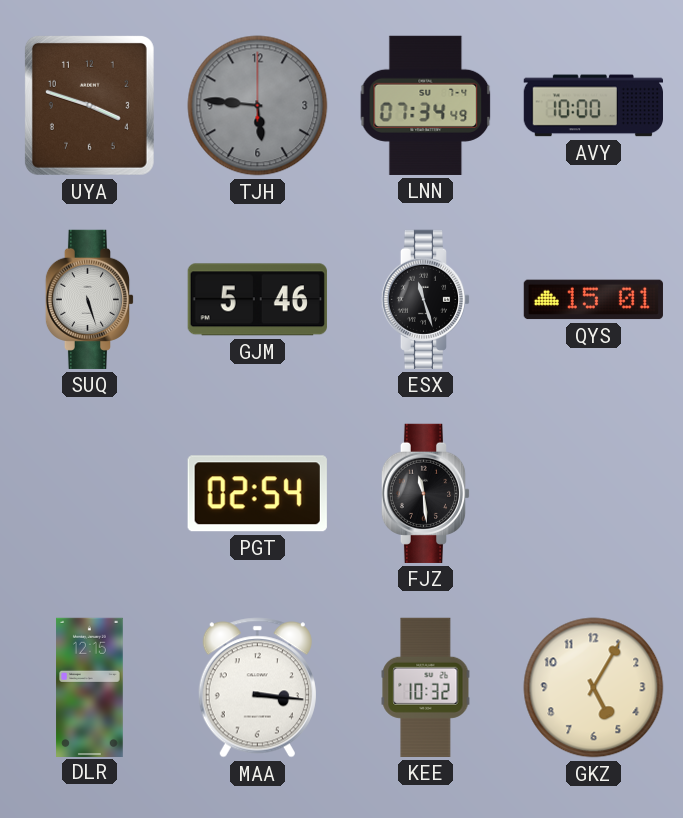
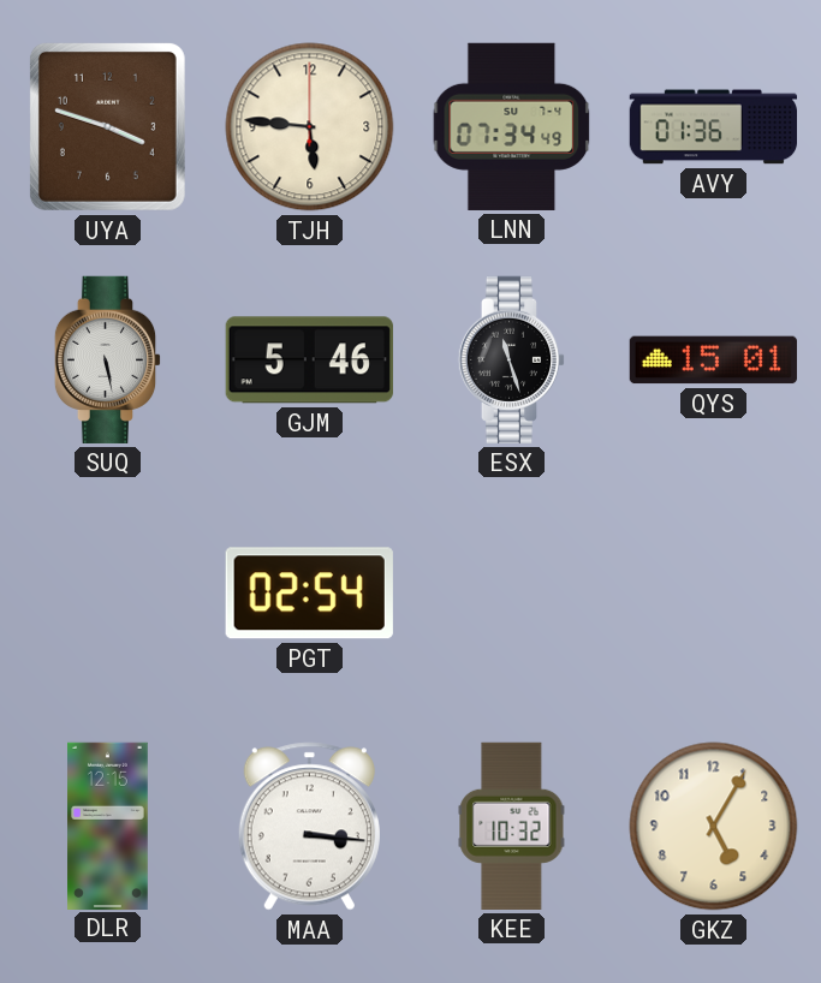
TJH dial: grey -> cream
AVY: 10:00 -> 01:36
SUQ: 5:27 -> 5:28
FJZ: 11:29 -> none
